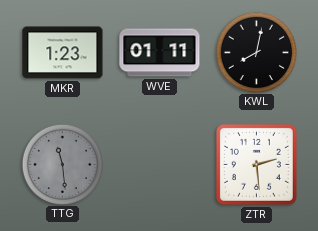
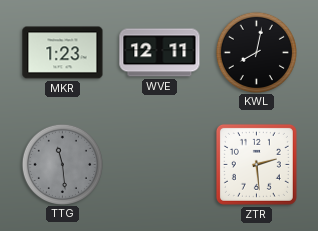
WVE: 01:11 -> 12:11
